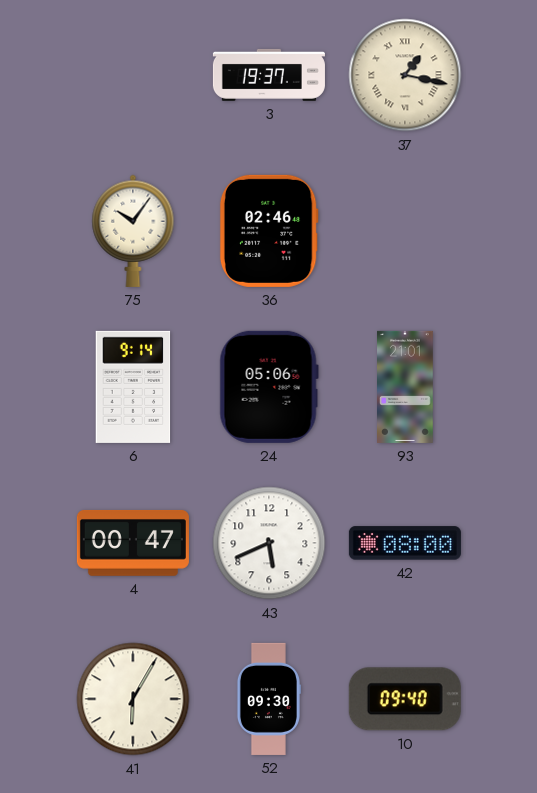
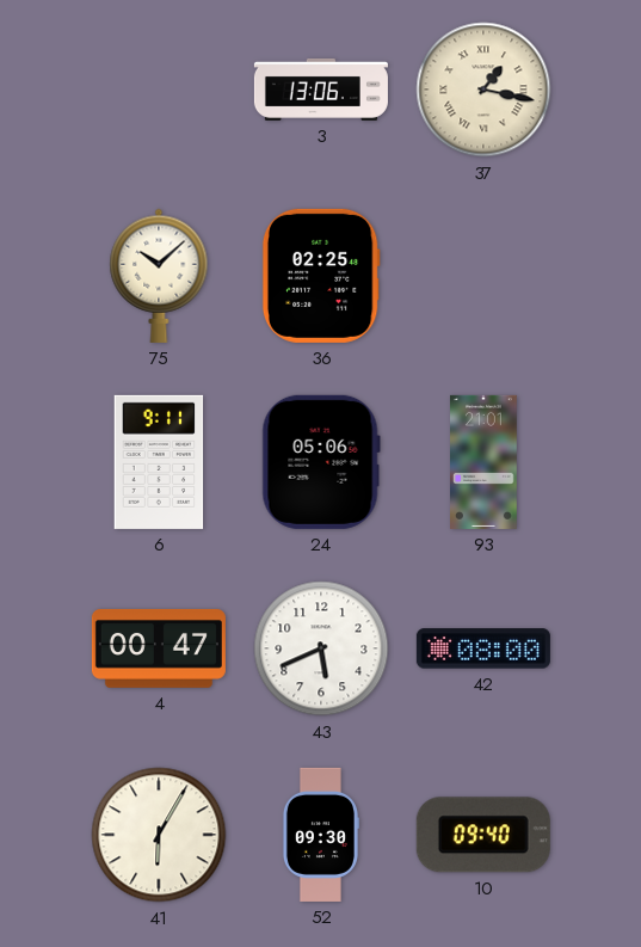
3: 19:37 -> 13:06
75: 10:06 -> 10:08
36: 02:46 -> 02:25
6: 9:14 -> 9:11
